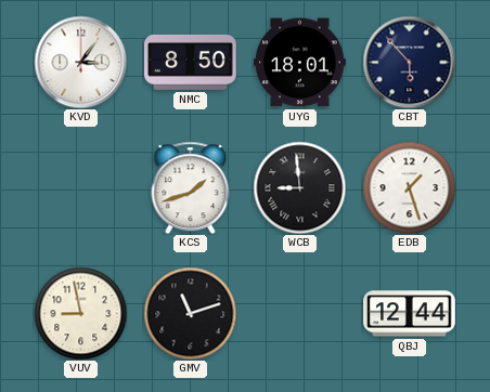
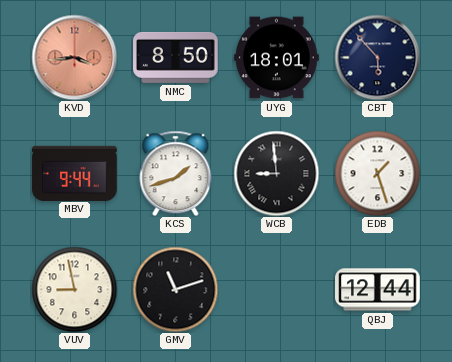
KVD: 3:06 -> 3:44
KVD dial: white -> salmon
MBV: none -> 9:44
